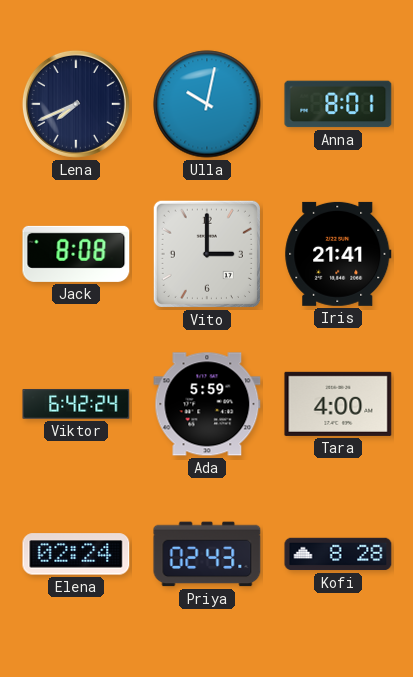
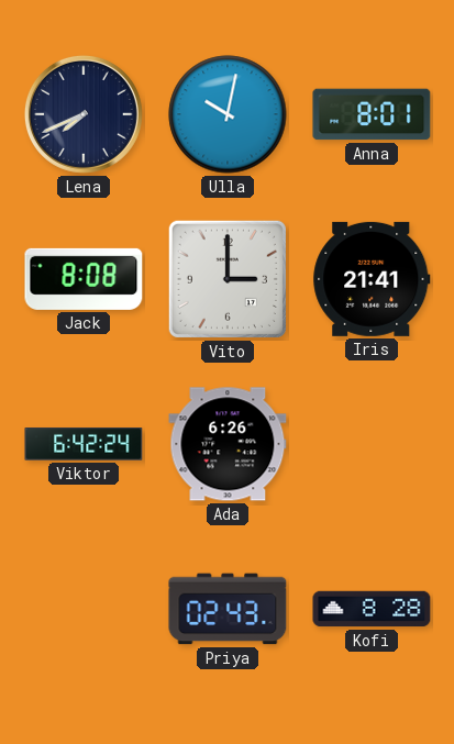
Ada: 5:59 -> 6:26
Tara: 4:00 -> none
Elena: 02:24 -> none
